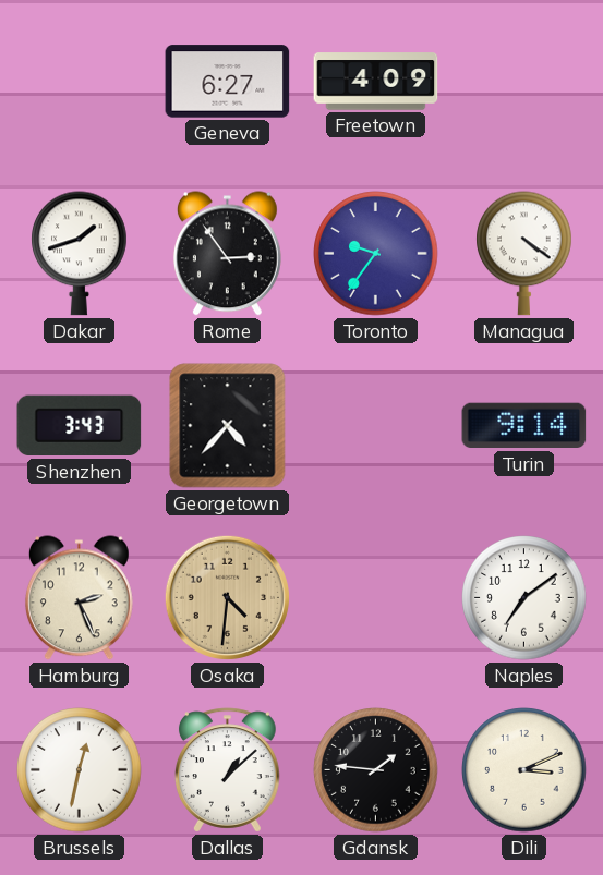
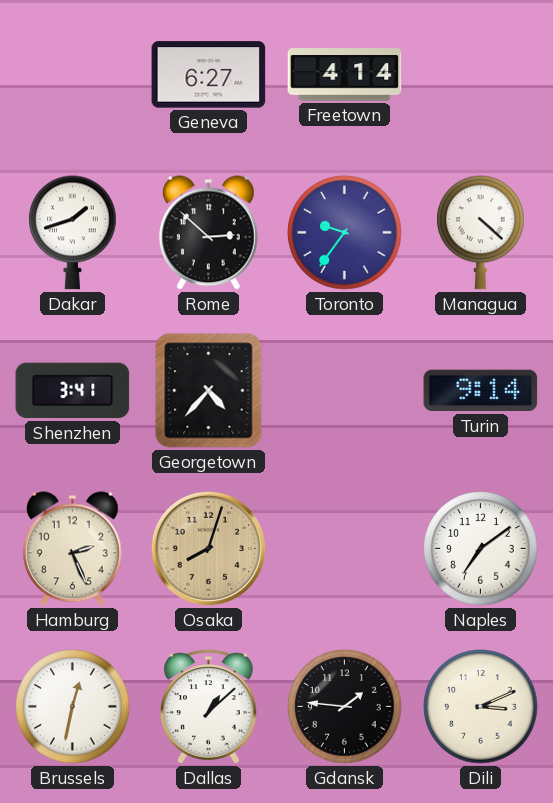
Freetown: 4:09 -> 4:14
Rome: 2:54 -> 2:52
Managua: 4:21 -> 4:22
Shenzhen: 3:43 -> 3:41
Osaka: 4:31 -> 8:03
